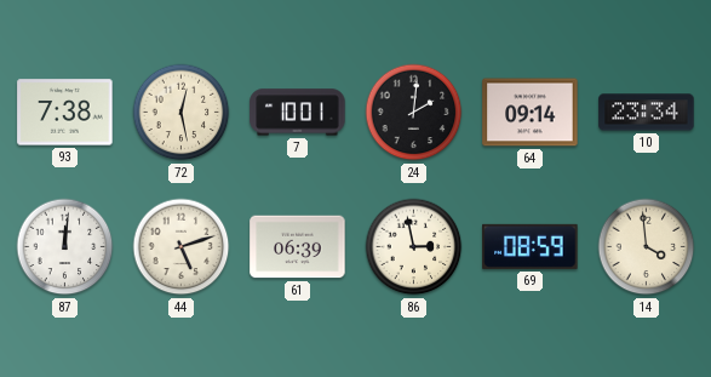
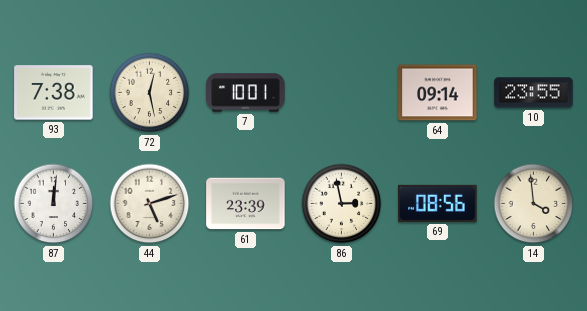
24: 2:01 -> none
10: 23:34 -> 23:55
61: 06:39 -> 23:39
69: 08:59 -> 08:56
